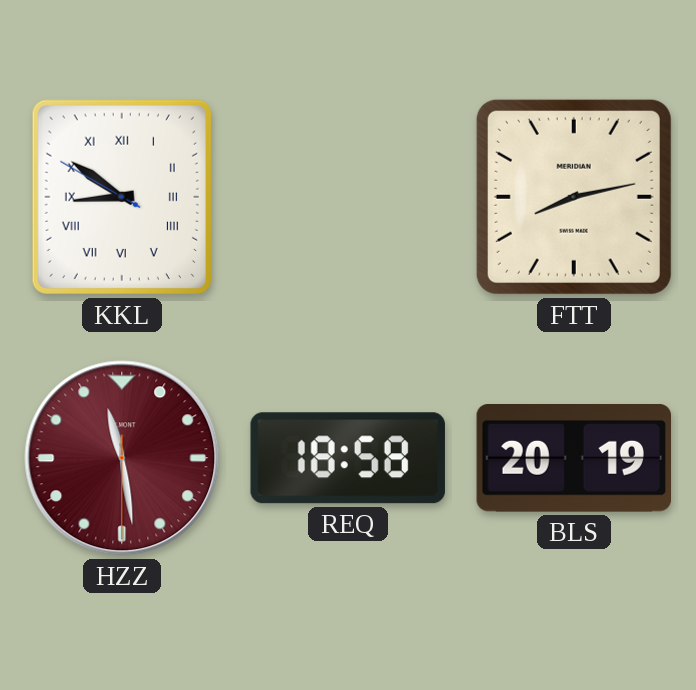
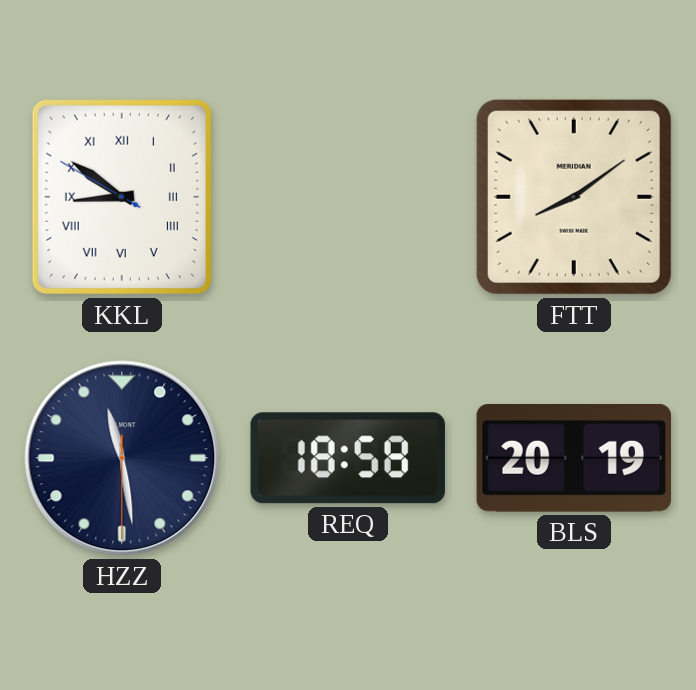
FTT: 8:13 -> 8:09
HZZ dial: burgundy -> navy
